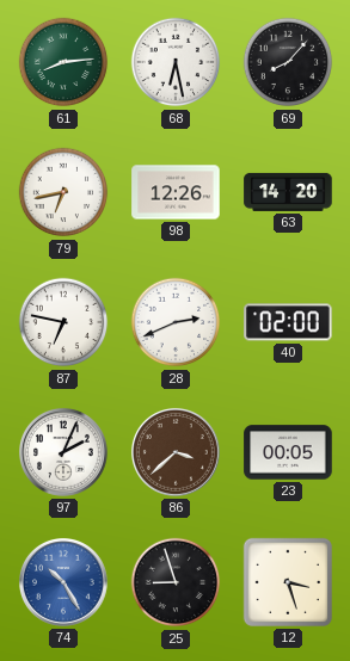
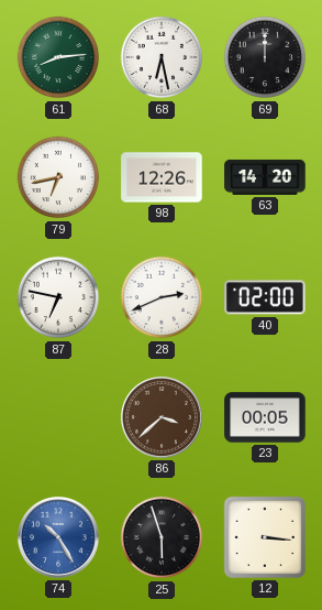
69: 8:07 -> 12:00
97: 2:04 -> none
25: 8:57 -> 5:57
12: 3:27 -> 3:16
